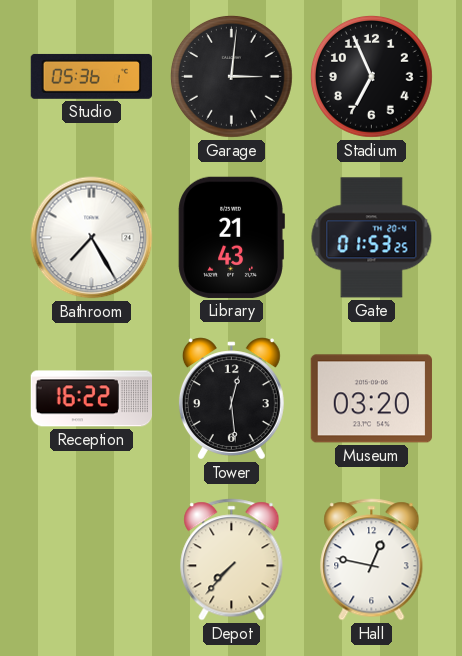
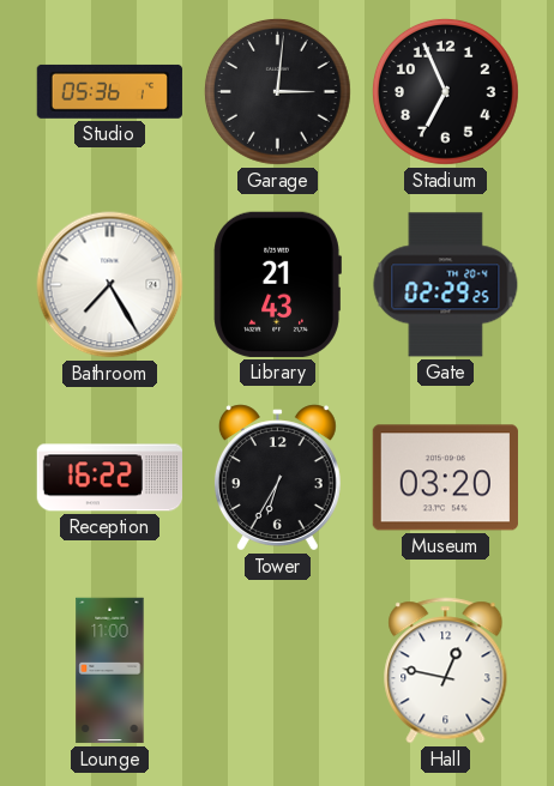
Gate: 01:53 -> 02:29
Tower: 12:29 -> 6:35
Lounge: none -> 11:00
Depot: 7:37 -> none
